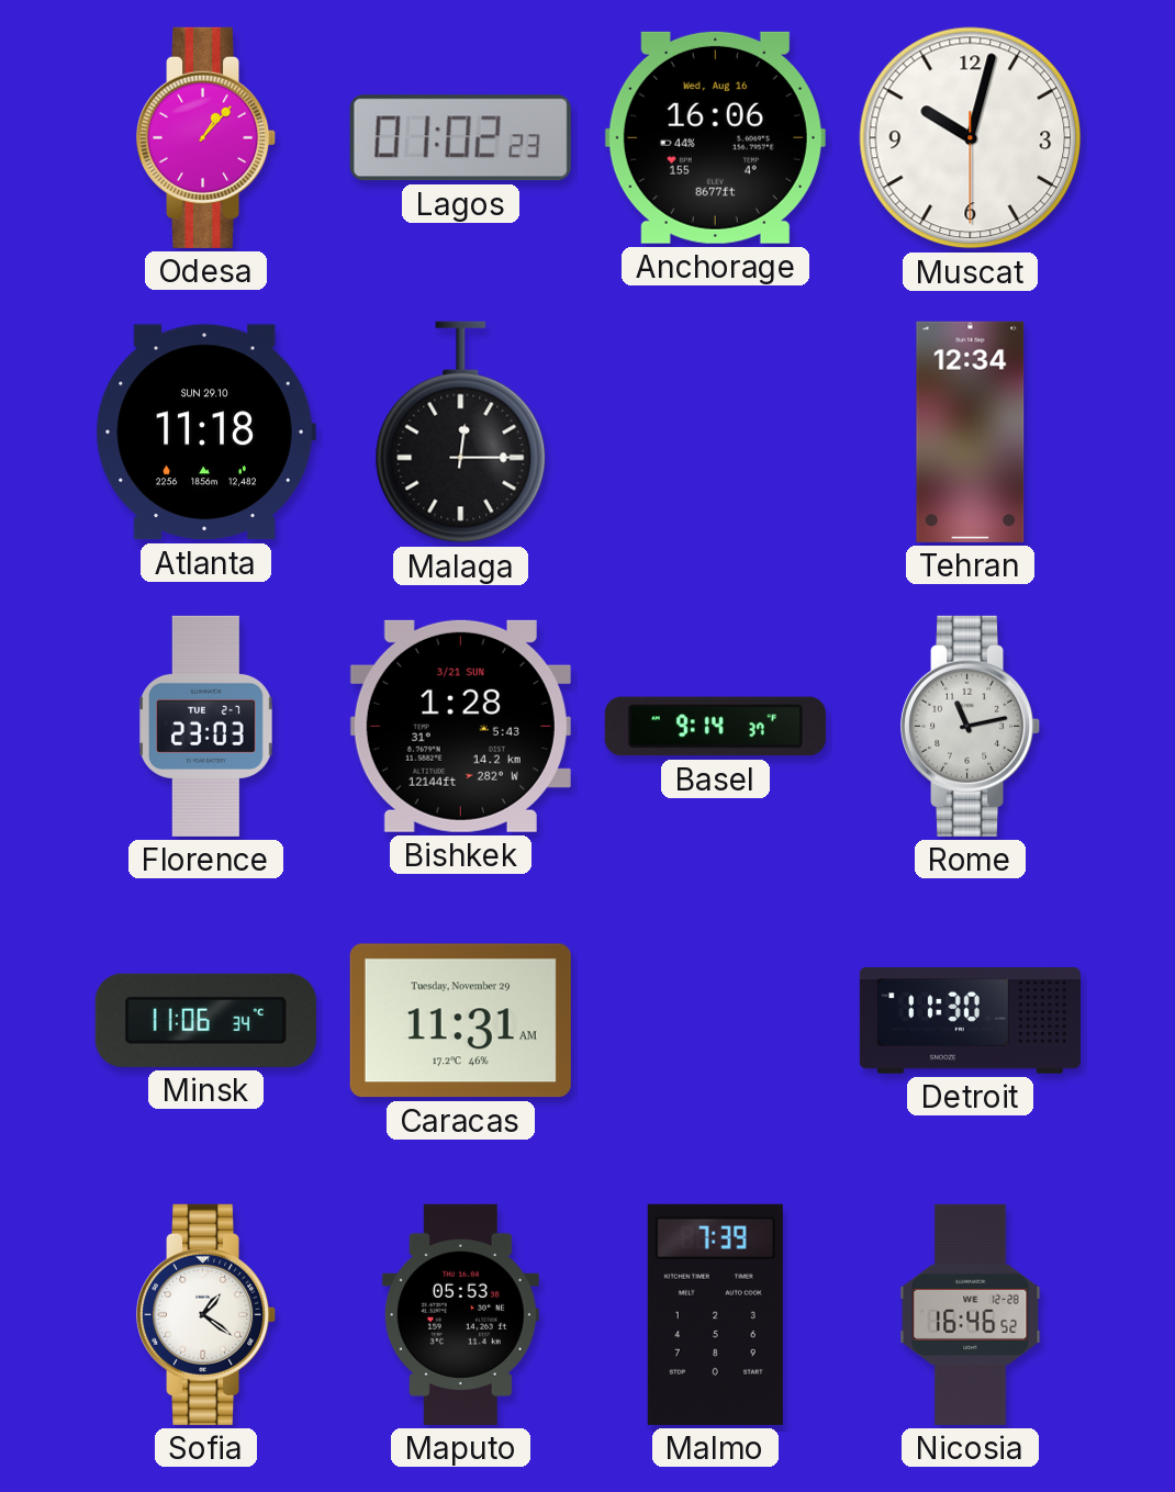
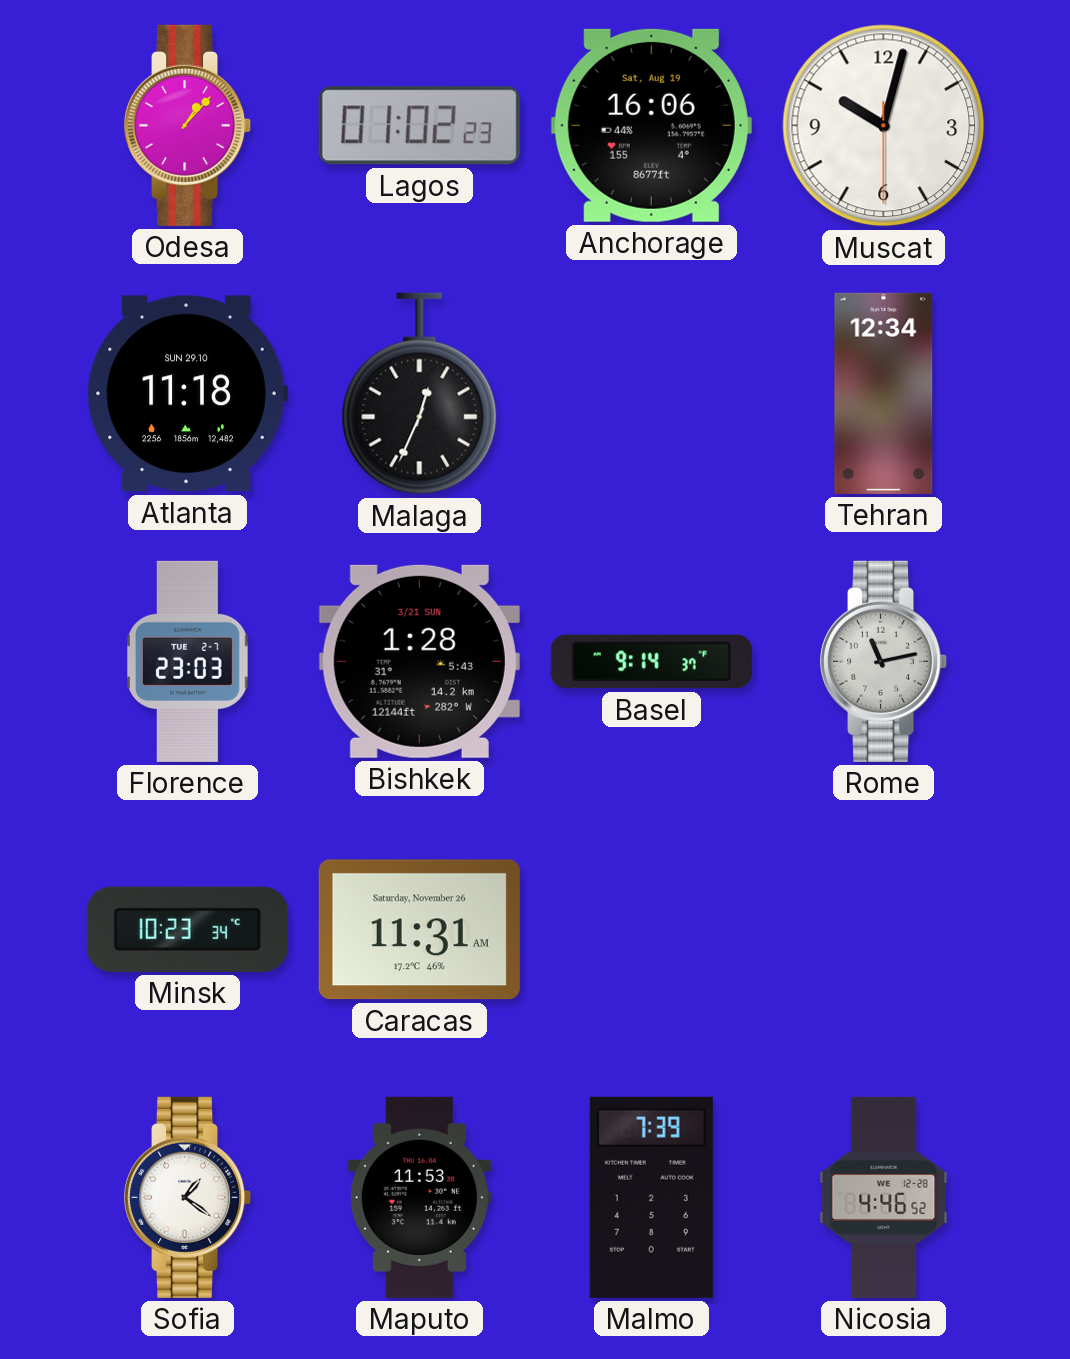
Anchorage date: Wed, Aug 16 -> Sat, Aug 19
Malaga: 12:15 -> 12:34
Minsk: 11:06 -> 10:23
Caracas date: Tuesday, November 29 -> Saturday, November 26
Detroit: 11:30 -> none
Maputo: 05:53 -> 11:53
Nicosia: 16:46 -> 4:46
